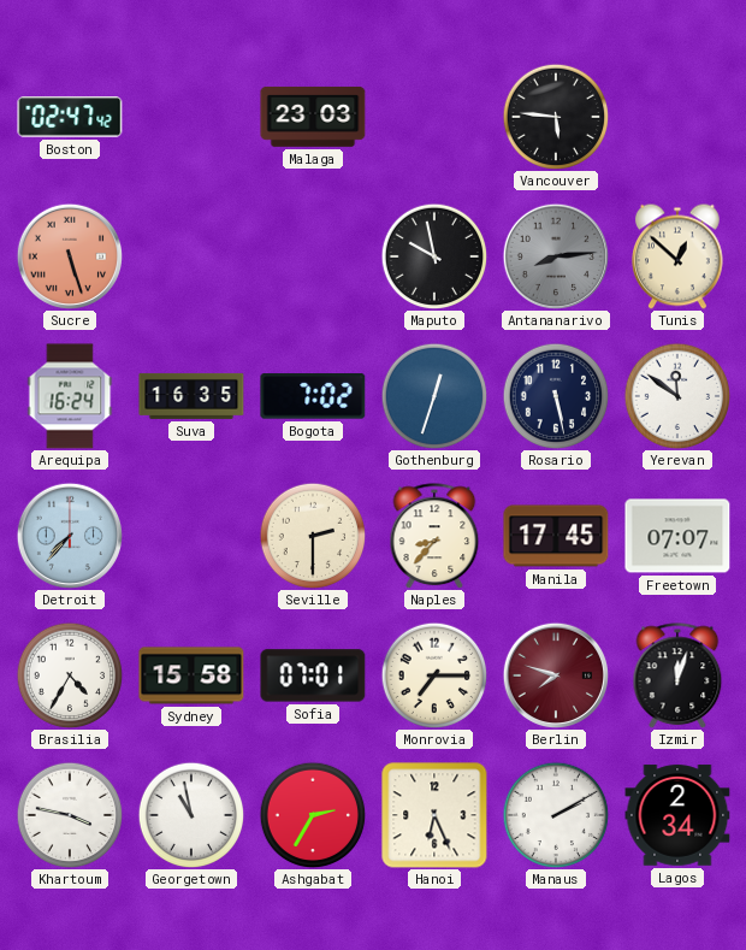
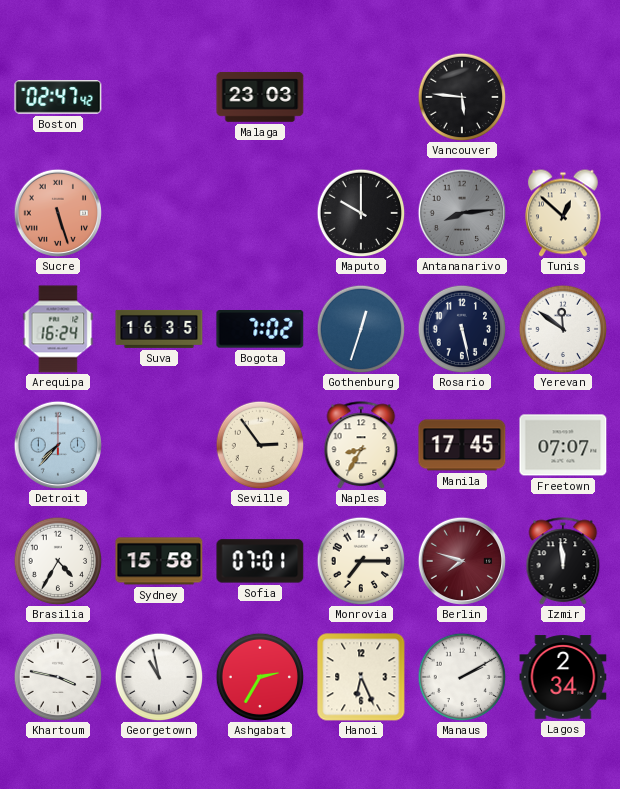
Maputo: 9:58 -> 10:00
Seville: 2:30 -> 2:54
Naples: 8:37 -> 8:35
Izmir: 12:03 -> 11:59
